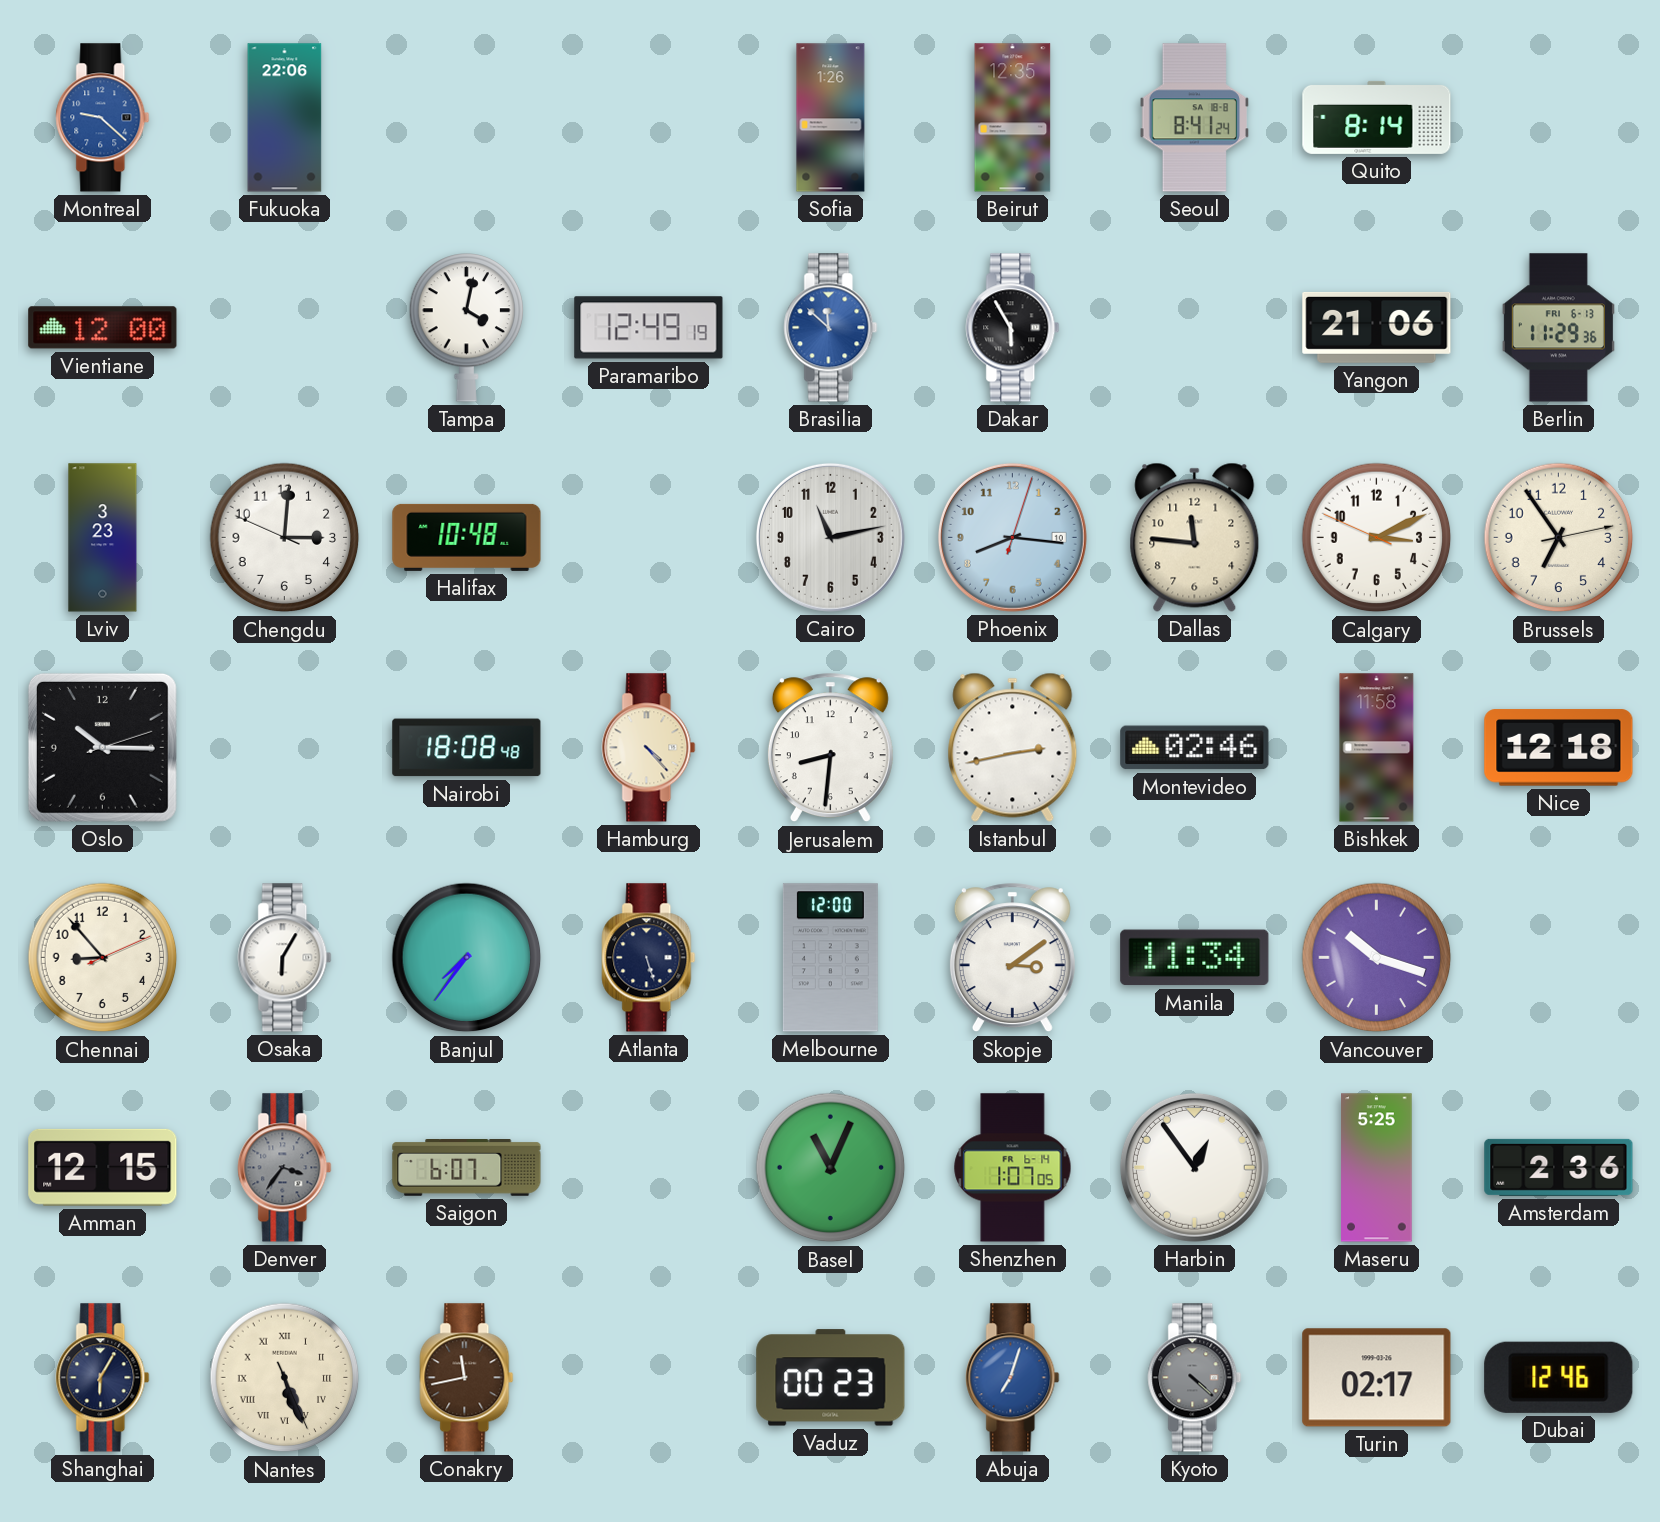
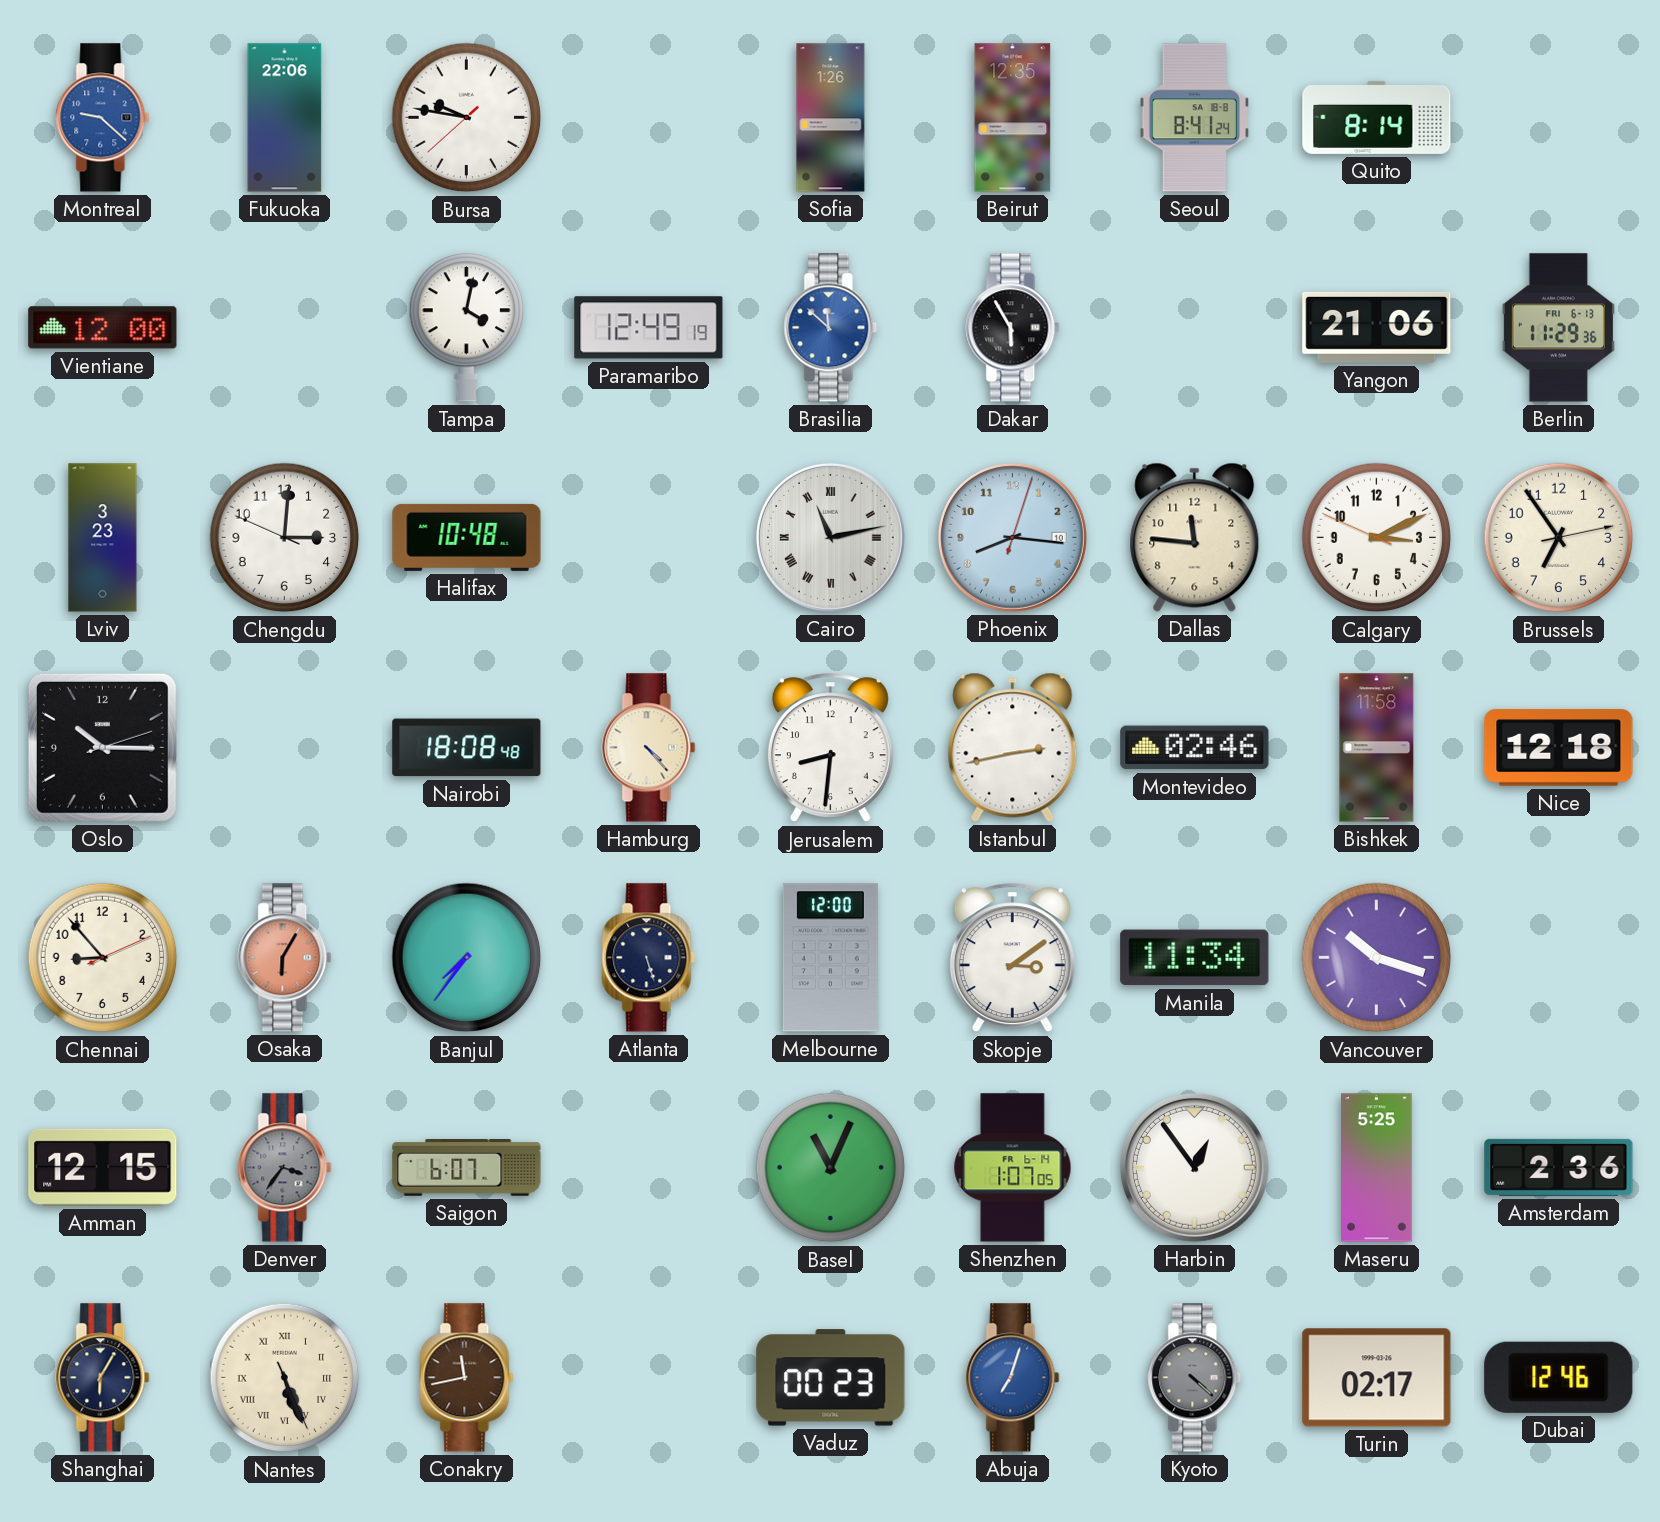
Bursa: none -> 9:46
Cairo numerals: Arabic -> Roman
Osaka dial: white -> salmon
